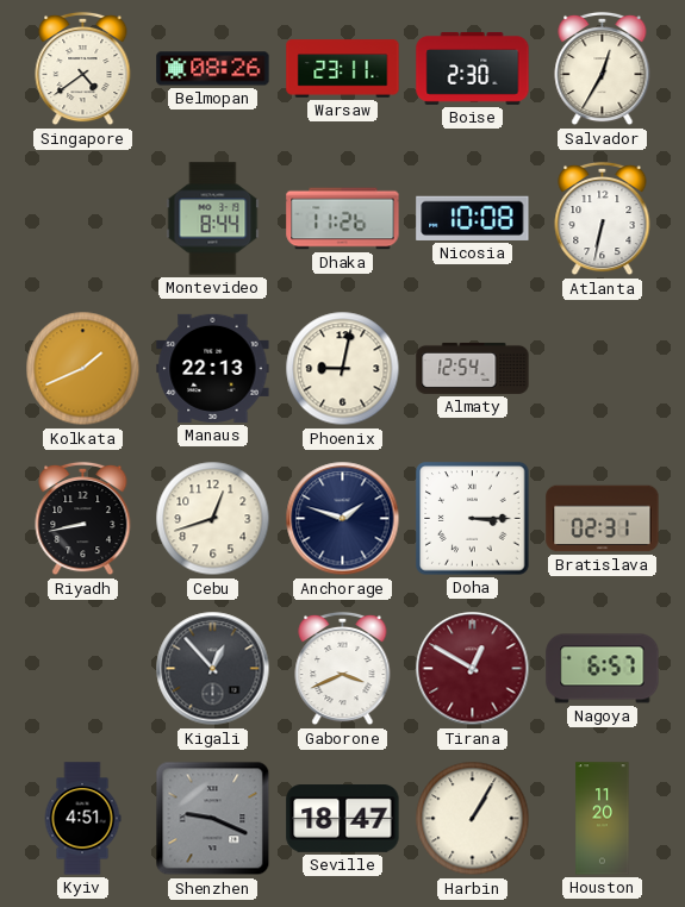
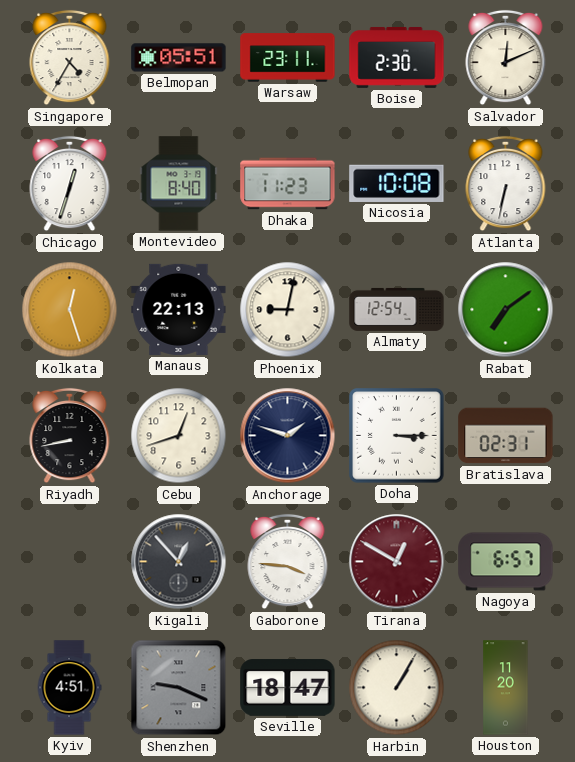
Singapore: 4:39 -> 4:35
Belmopan: 08:26 -> 05:51
Salvador: 12:35 -> 12:11
Chicago: none -> 12:33
Montevideo: 8:44 -> 8:40
Dhaka: 11:26 -> 11:23
Kolkata: 1:41 -> 12:27
Rabat: none -> 7:09
Gaborone: 3:41 -> 3:46
